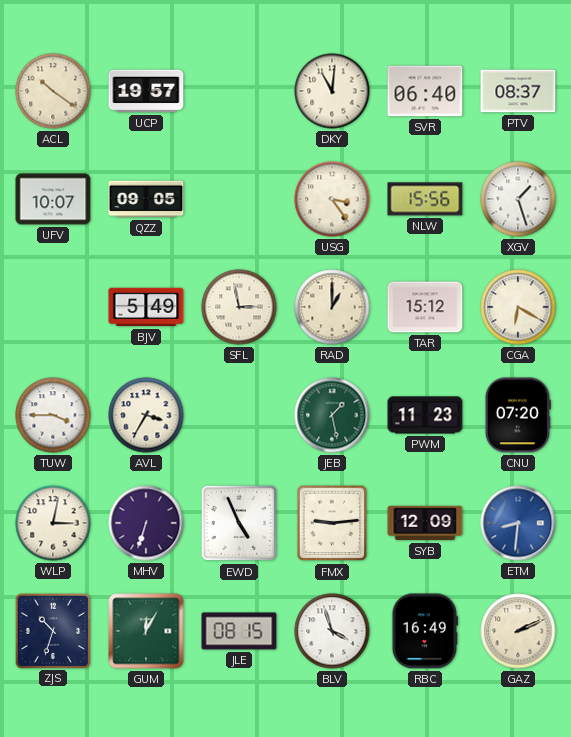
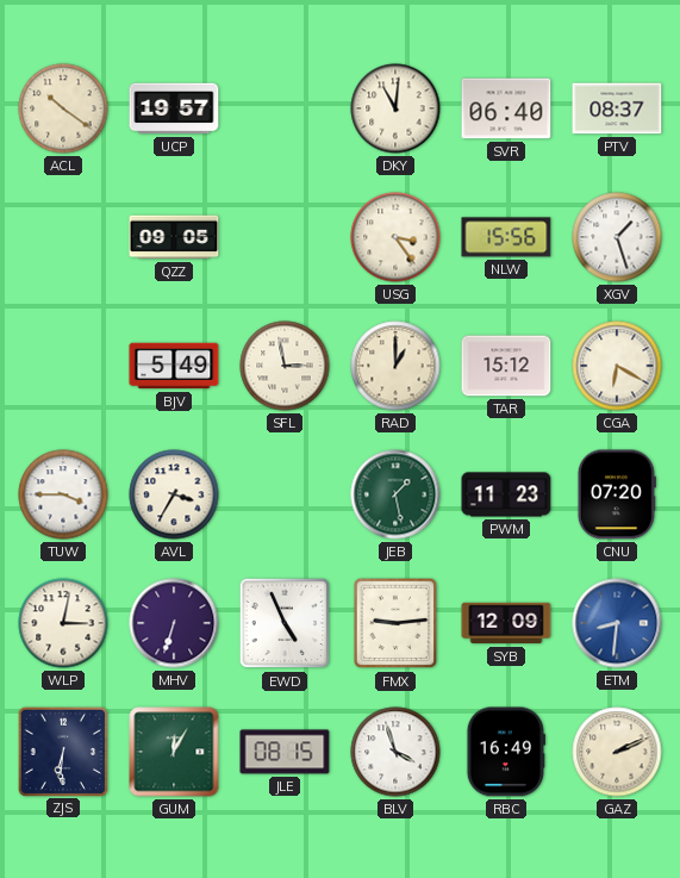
UFV: 10:07 -> none
ZJS: 10:33 -> 6:31
